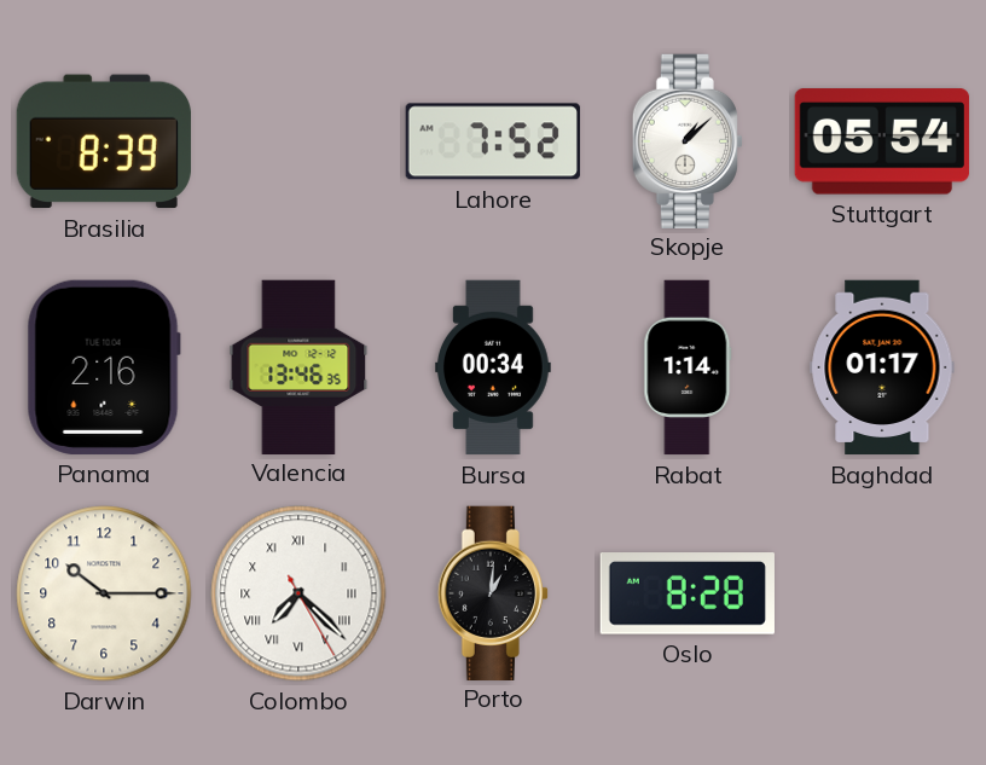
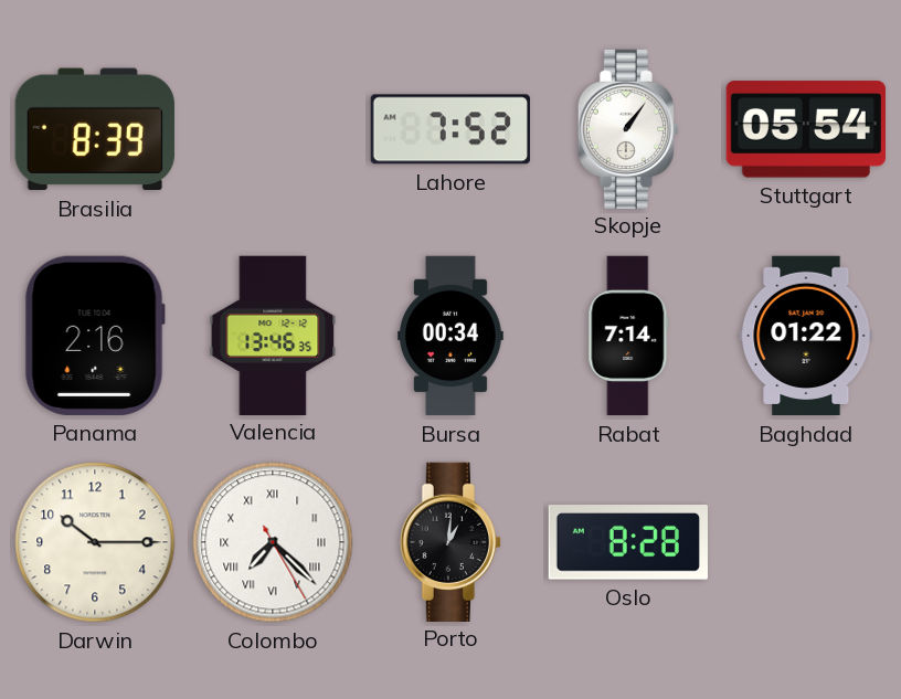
Skopje: 1:08 -> 1:06
Rabat: 1:14 -> 7:14
Baghdad: 01:17 -> 01:22
